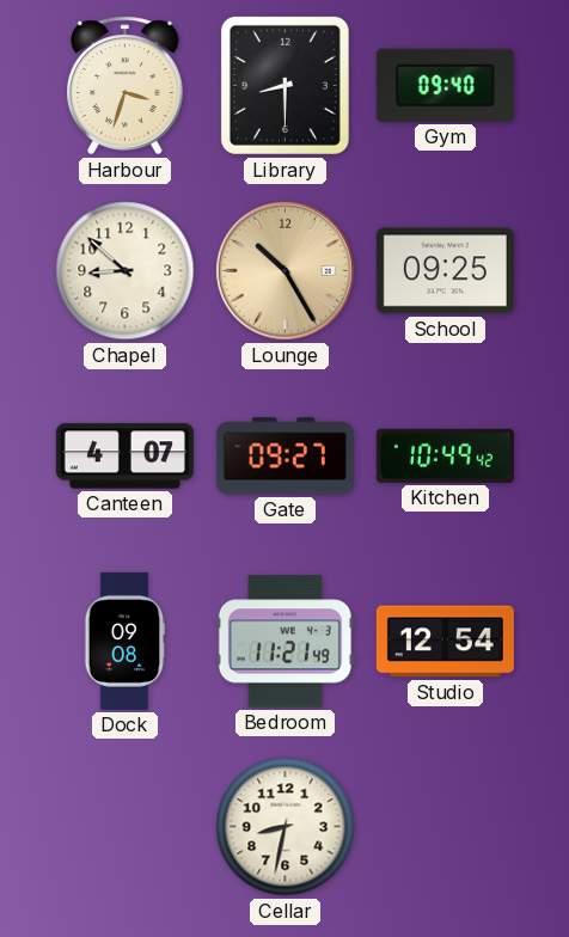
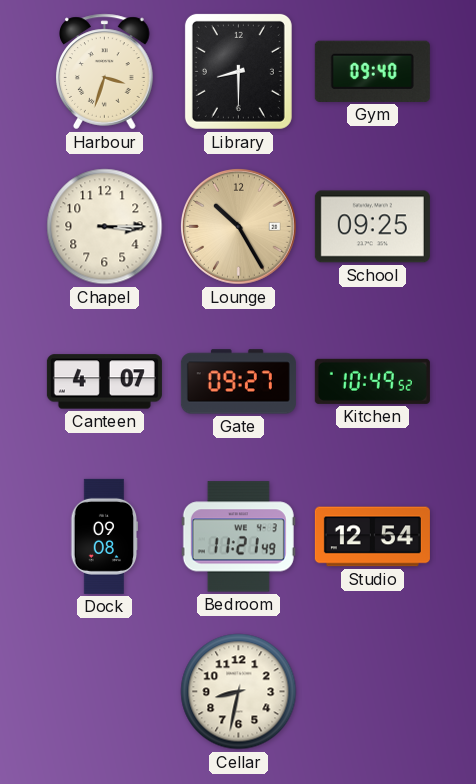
Chapel: 8:52 -> 3:15
Kitchen: 10:49:42 -> 10:49:52
